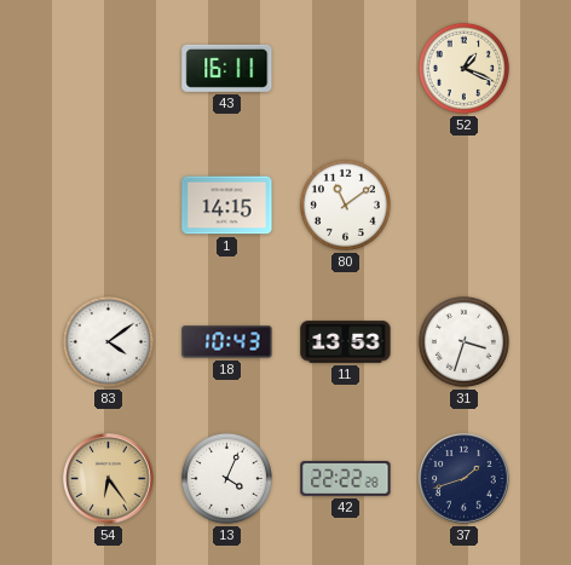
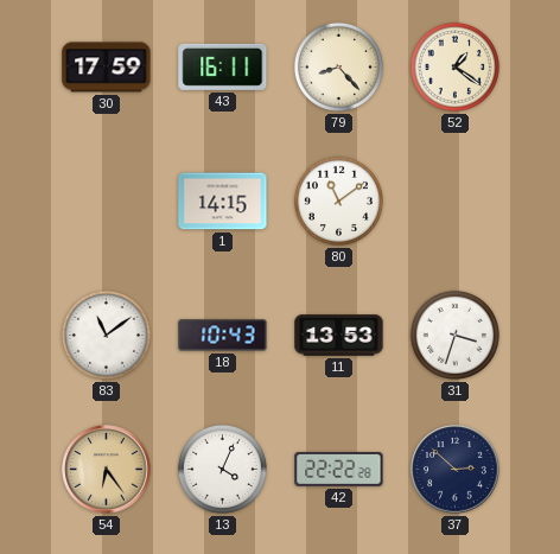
30: none -> 17:59
79: none -> 8:23
52: 1:19 -> 1:21
83: 4:09 -> 11:09
37: 1:42 -> 2:52
